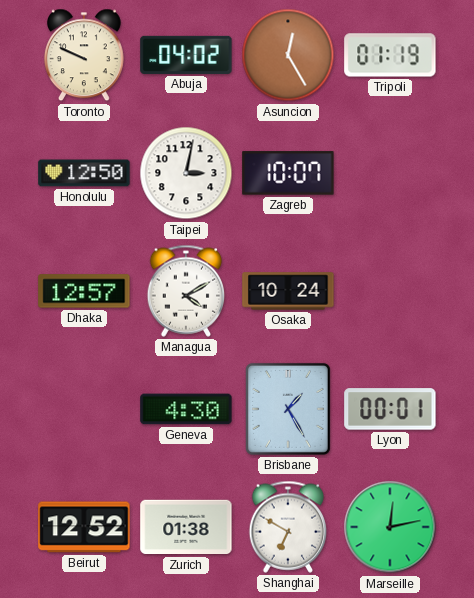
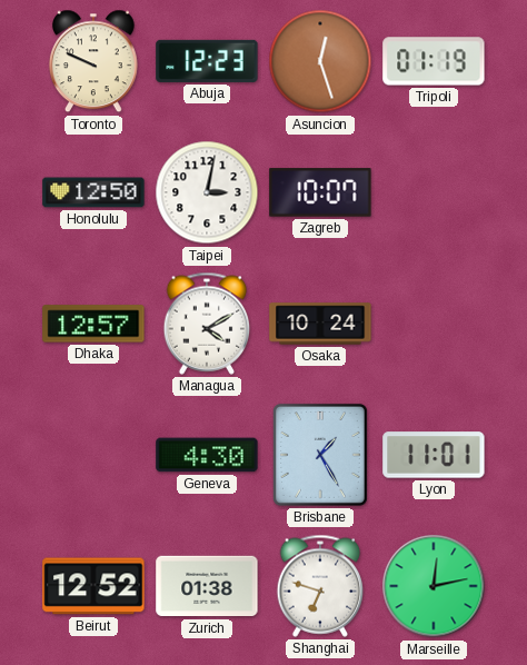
Abuja: 04:02 -> 12:23
Asuncion: 12:25 -> 12:27
Lyon: 00:01 -> 11:01
Shanghai: 6:50 -> 6:48
